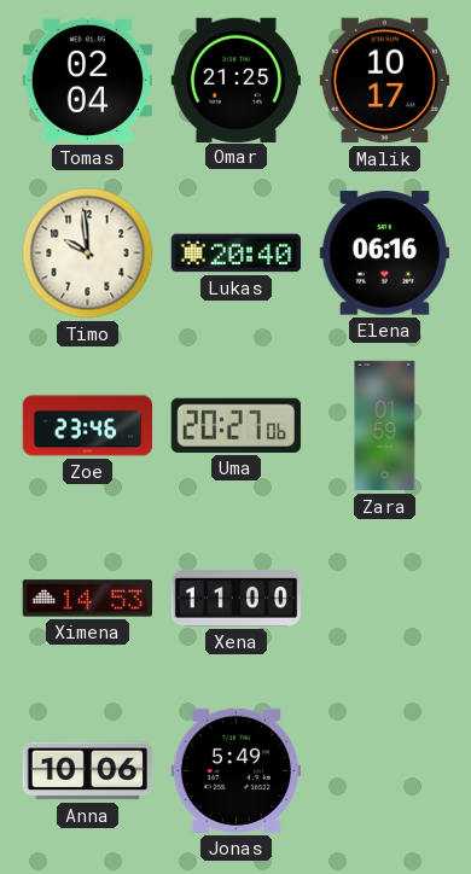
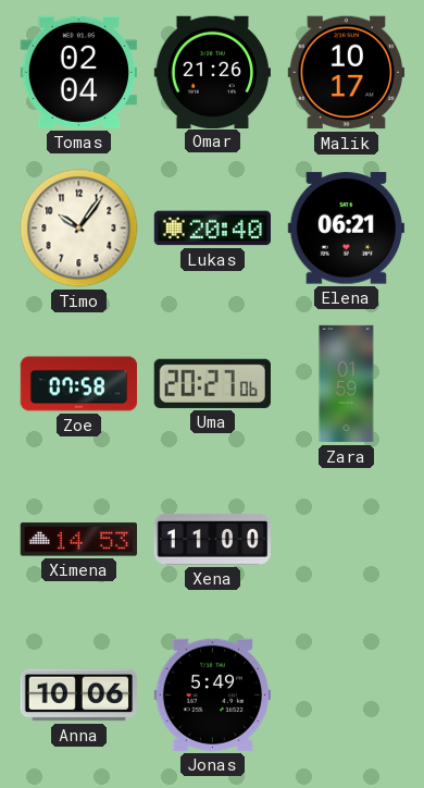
Omar: 21:25 -> 21:26
Timo: 9:59 -> 10:06
Elena: 06:16 -> 06:21
Zoe: 23:46 -> 07:58
